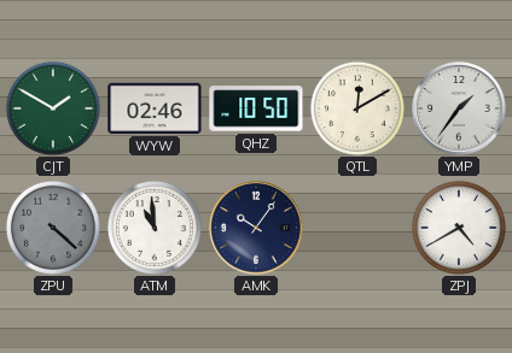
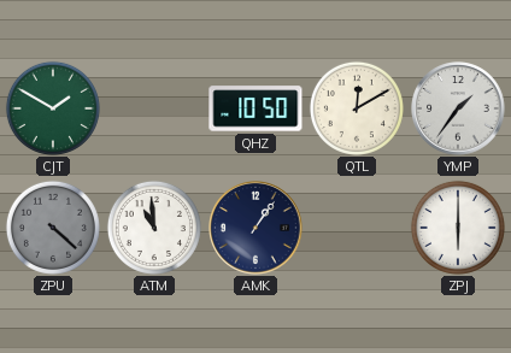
WYW: 02:46 -> none
AMK: 10:06 -> 1:06
ZPJ: 4:40 -> 6:00
